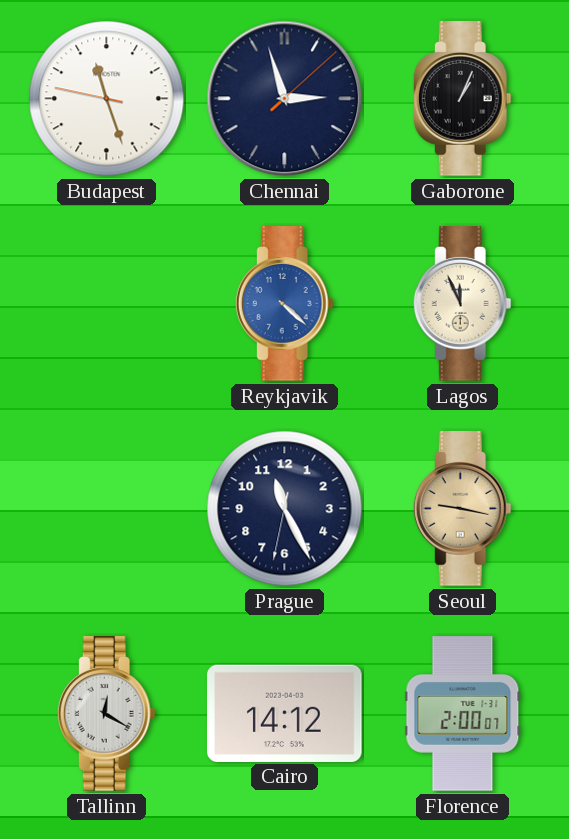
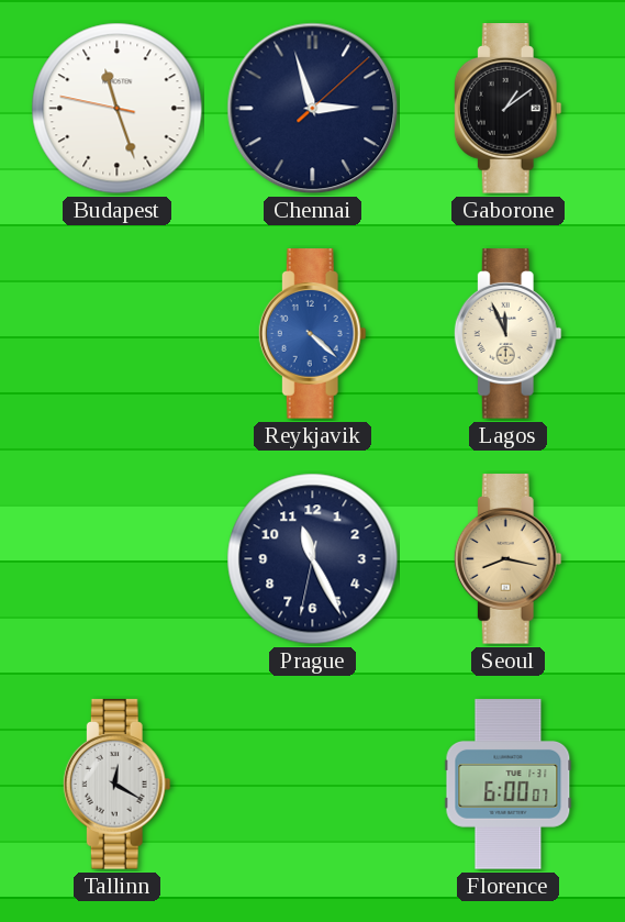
Gaborone: 1:04 -> 1:09
Seoul: 9:17 -> 8:17
Cairo: 14:12 -> none
Florence: 2:00 -> 6:00
